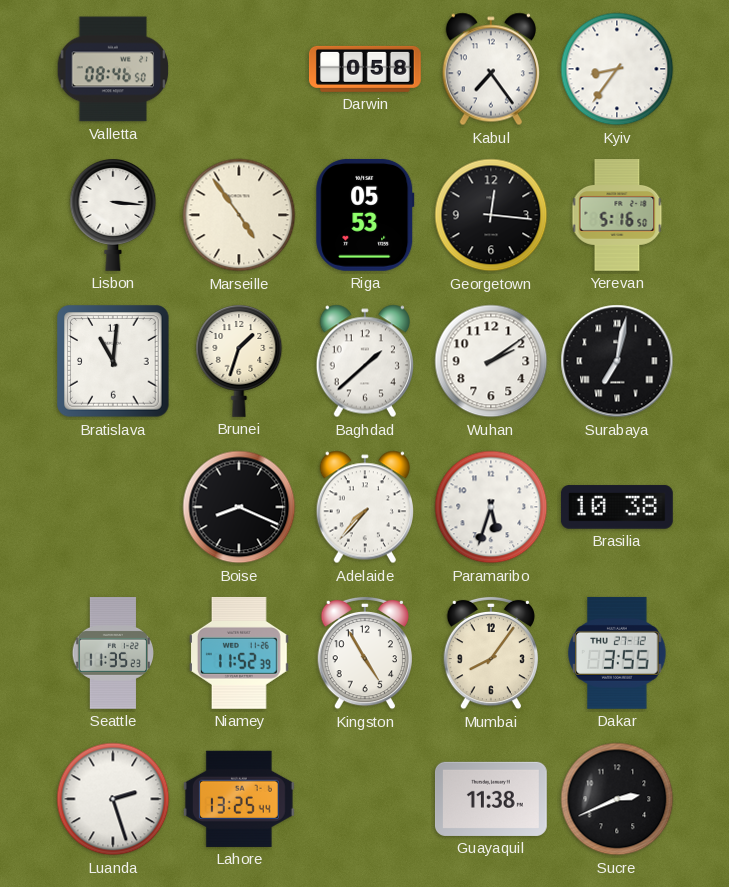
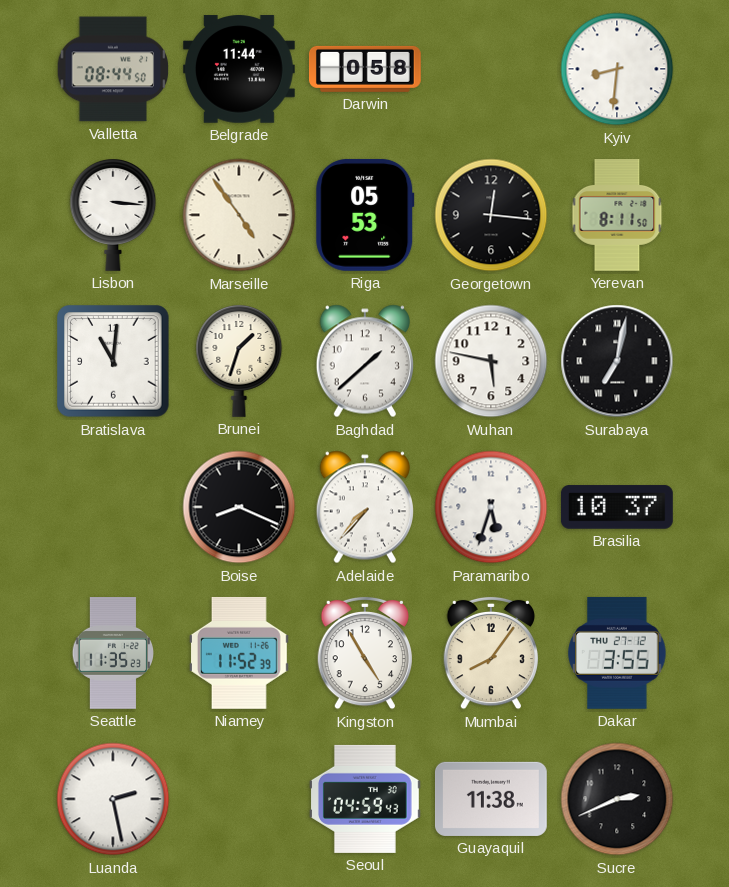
Valletta: 08:46 -> 08:44
Belgrade: none -> 11:44
Kabul: 7:24 -> none
Kyiv: 8:36 -> 8:31
Yerevan: 5:16 -> 8:11
Wuhan: 2:09 -> 5:47
Brasilia: 10:38 -> 10:37
Luanda: 2:27 -> 2:28
Lahore: 13:25 -> none
Seoul: none -> 04:59
